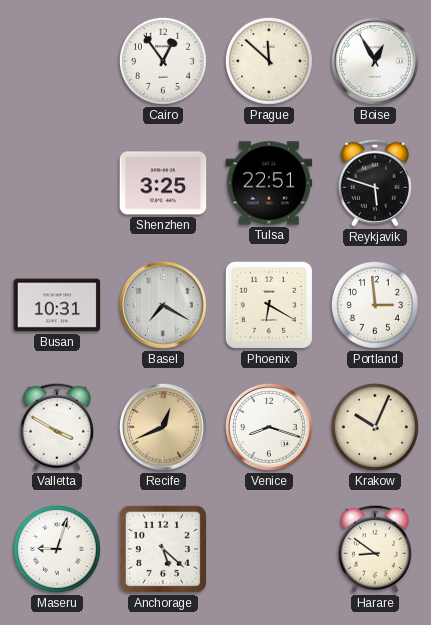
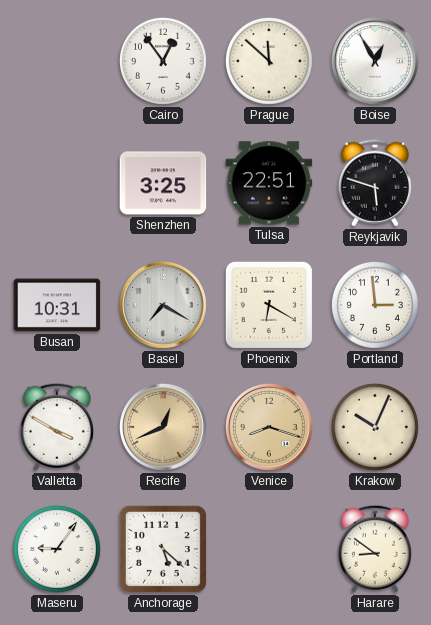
Venice dial: white -> champagne
Maseru: 9:03 -> 9:06
